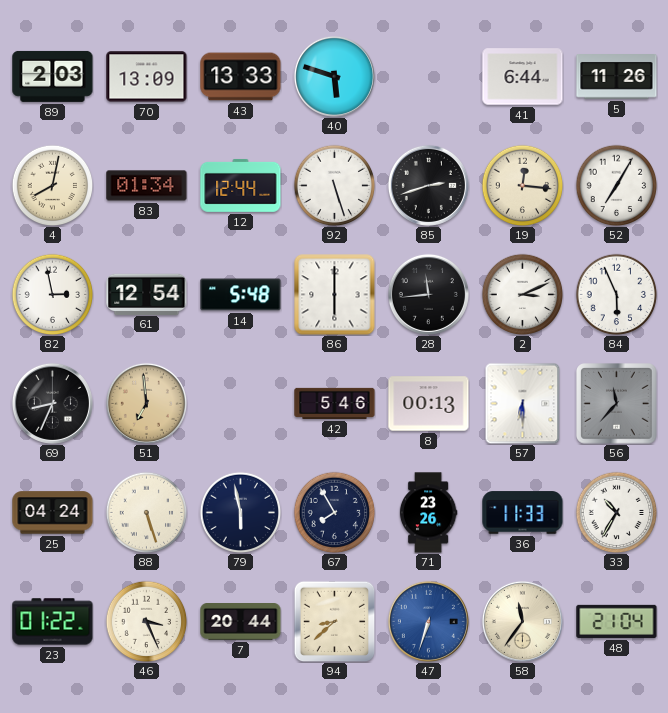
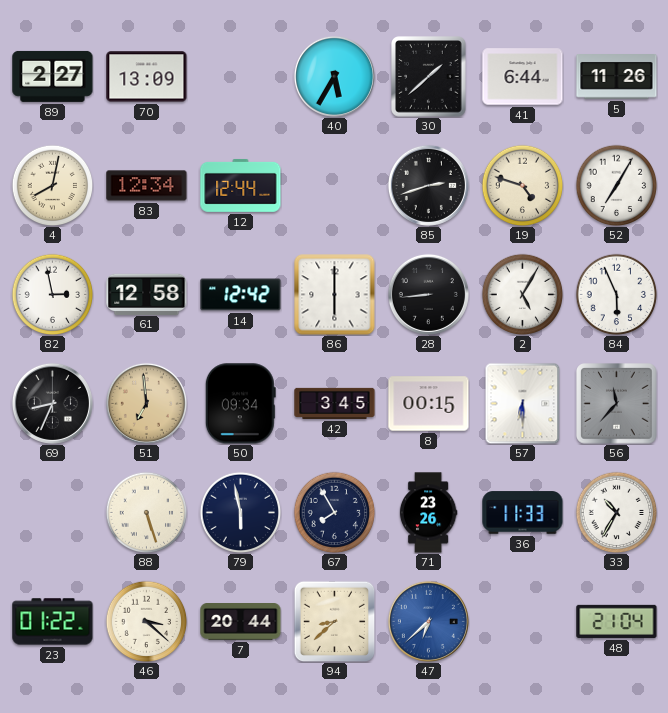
89: 2:03 -> 2:27
43: 13:33 -> none
40: 5:48 -> 5:35
30: none -> 1:38
83: 01:34 -> 12:34
92: 5:27 -> none
19: 12:16 -> 4:48
61: 12:54 -> 12:58
14: 5:48 -> 12:42
28: 11:44 -> 8:44
2: 3:11 -> 5:05
50: none -> 09:34
42: 5:46 -> 3:45
8: 00:13 -> 00:15
25: 04:24 -> none
46: 3:26 -> 3:22
47: 6:33 -> 6:38
58: 11:36 -> none
